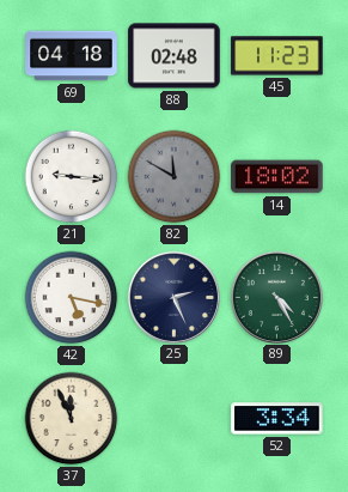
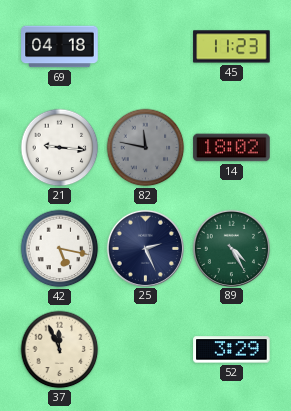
88: 02:48 -> none
82: 11:50 -> 11:47
52: 3:34 -> 3:29
